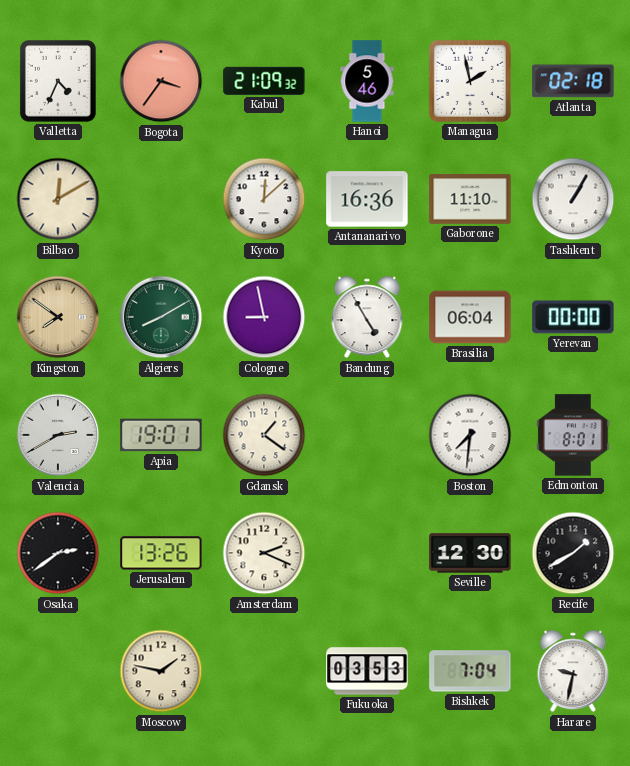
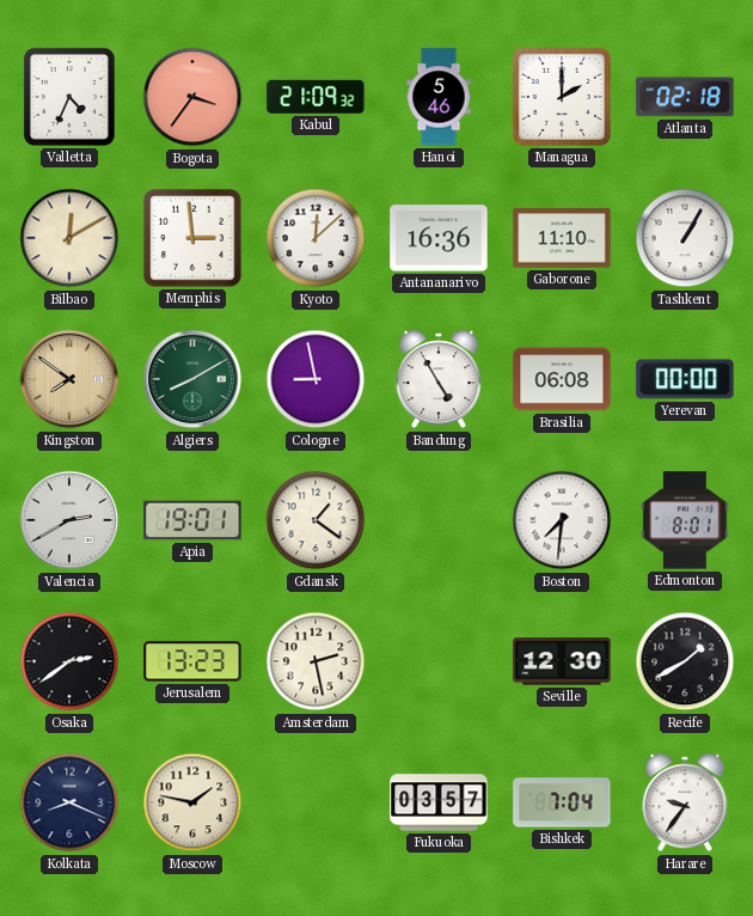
Managua: 1:58 -> 2:00
Memphis: none -> 2:59
Brasilia: 06:04 -> 06:08
Jerusalem: 13:26 -> 13:23
Amsterdam: 2:19 -> 2:28
Kolkata: none -> 8:19
Fukuoka: 03:53 -> 03:57
Harare: 9:32 -> 9:36
